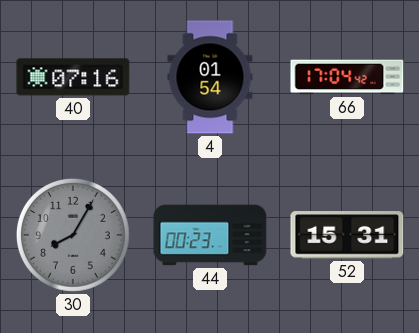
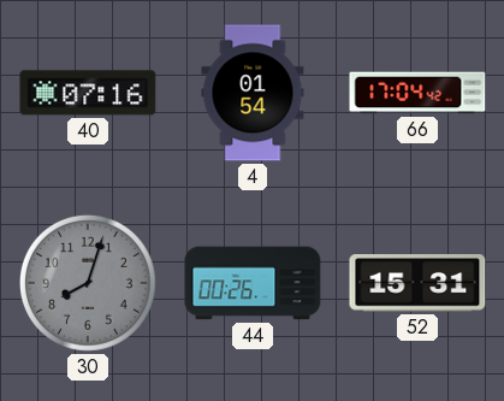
30: 8:05 -> 8:03
44: 00:23 -> 00:26
